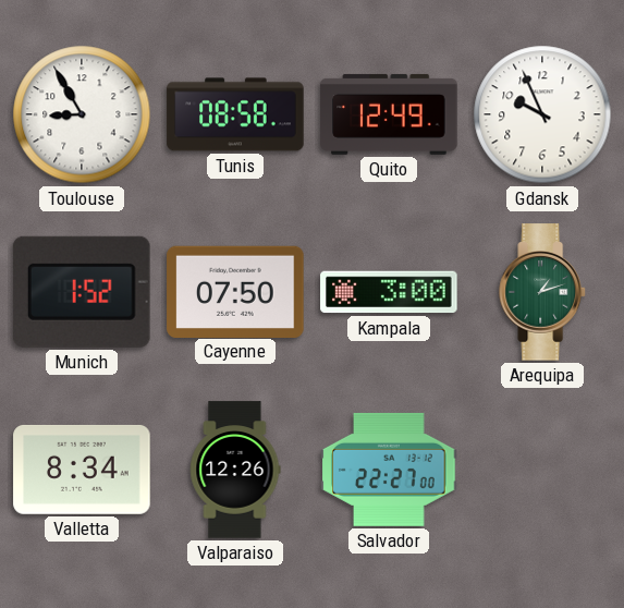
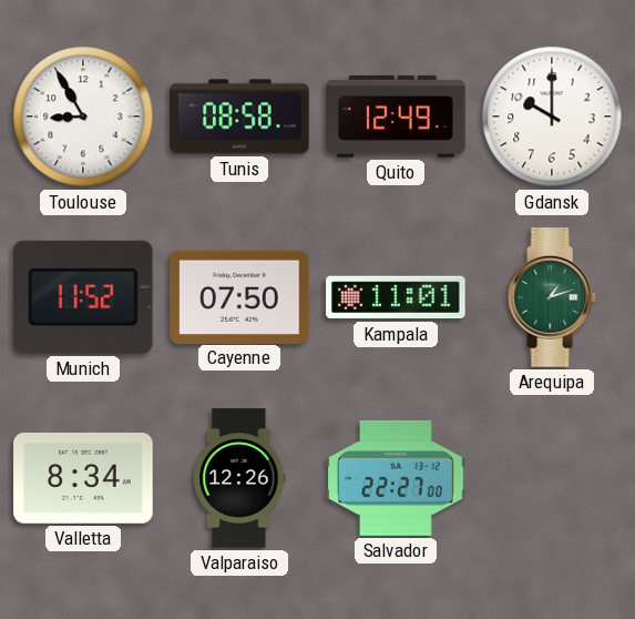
Gdansk: 9:56 -> 10:00
Munich: 1:52 -> 11:52
Kampala: 3:00 -> 11:01
